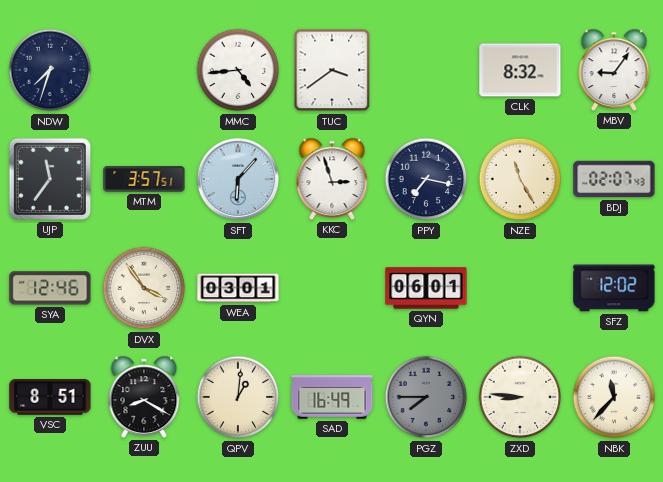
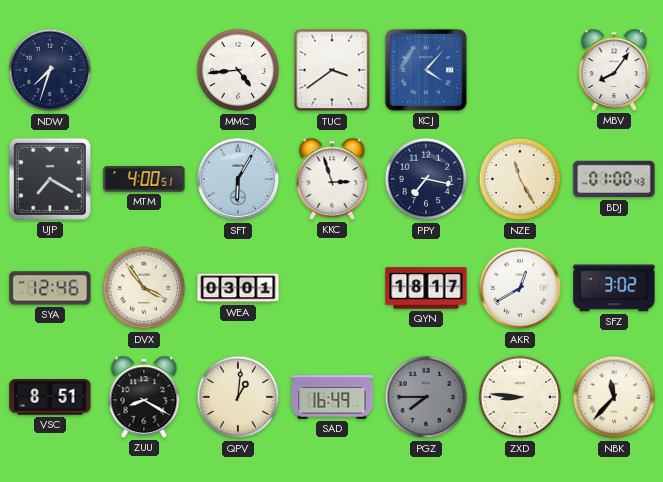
KCJ: none -> 4:07
CLK: 8:32 -> none
MBV: 9:06 -> 8:06
UJP: 11:36 -> 7:20
MTM: 3:57 -> 4:00
SFT: 6:07 -> 6:05
BDJ: 02:07 -> 01:00
QYN: 06:01 -> 18:17
AKR: none -> 12:40
SFZ: 12:02 -> 3:02
